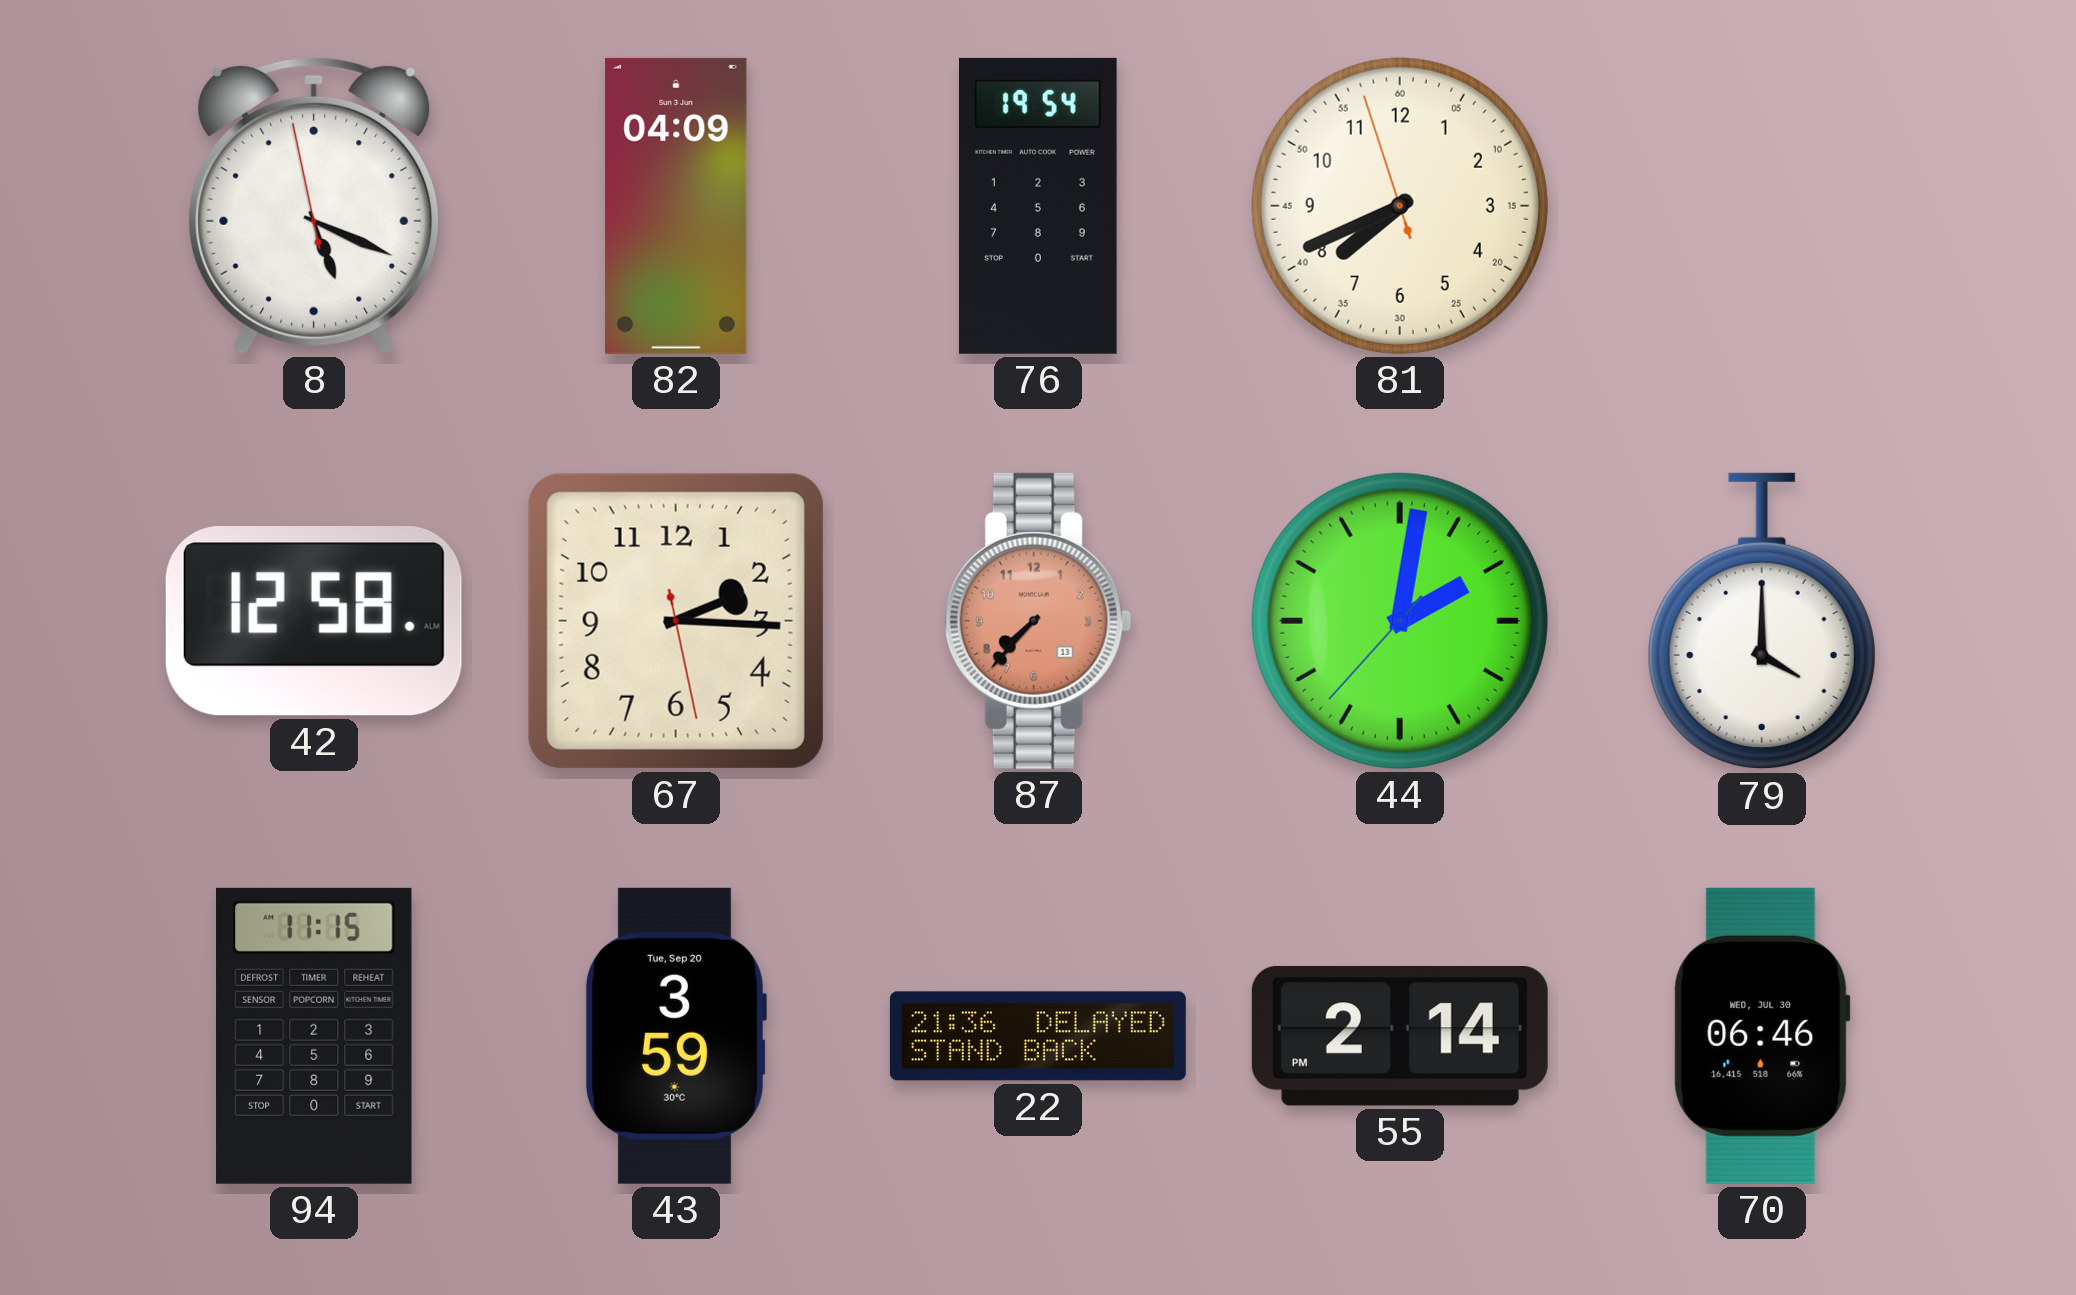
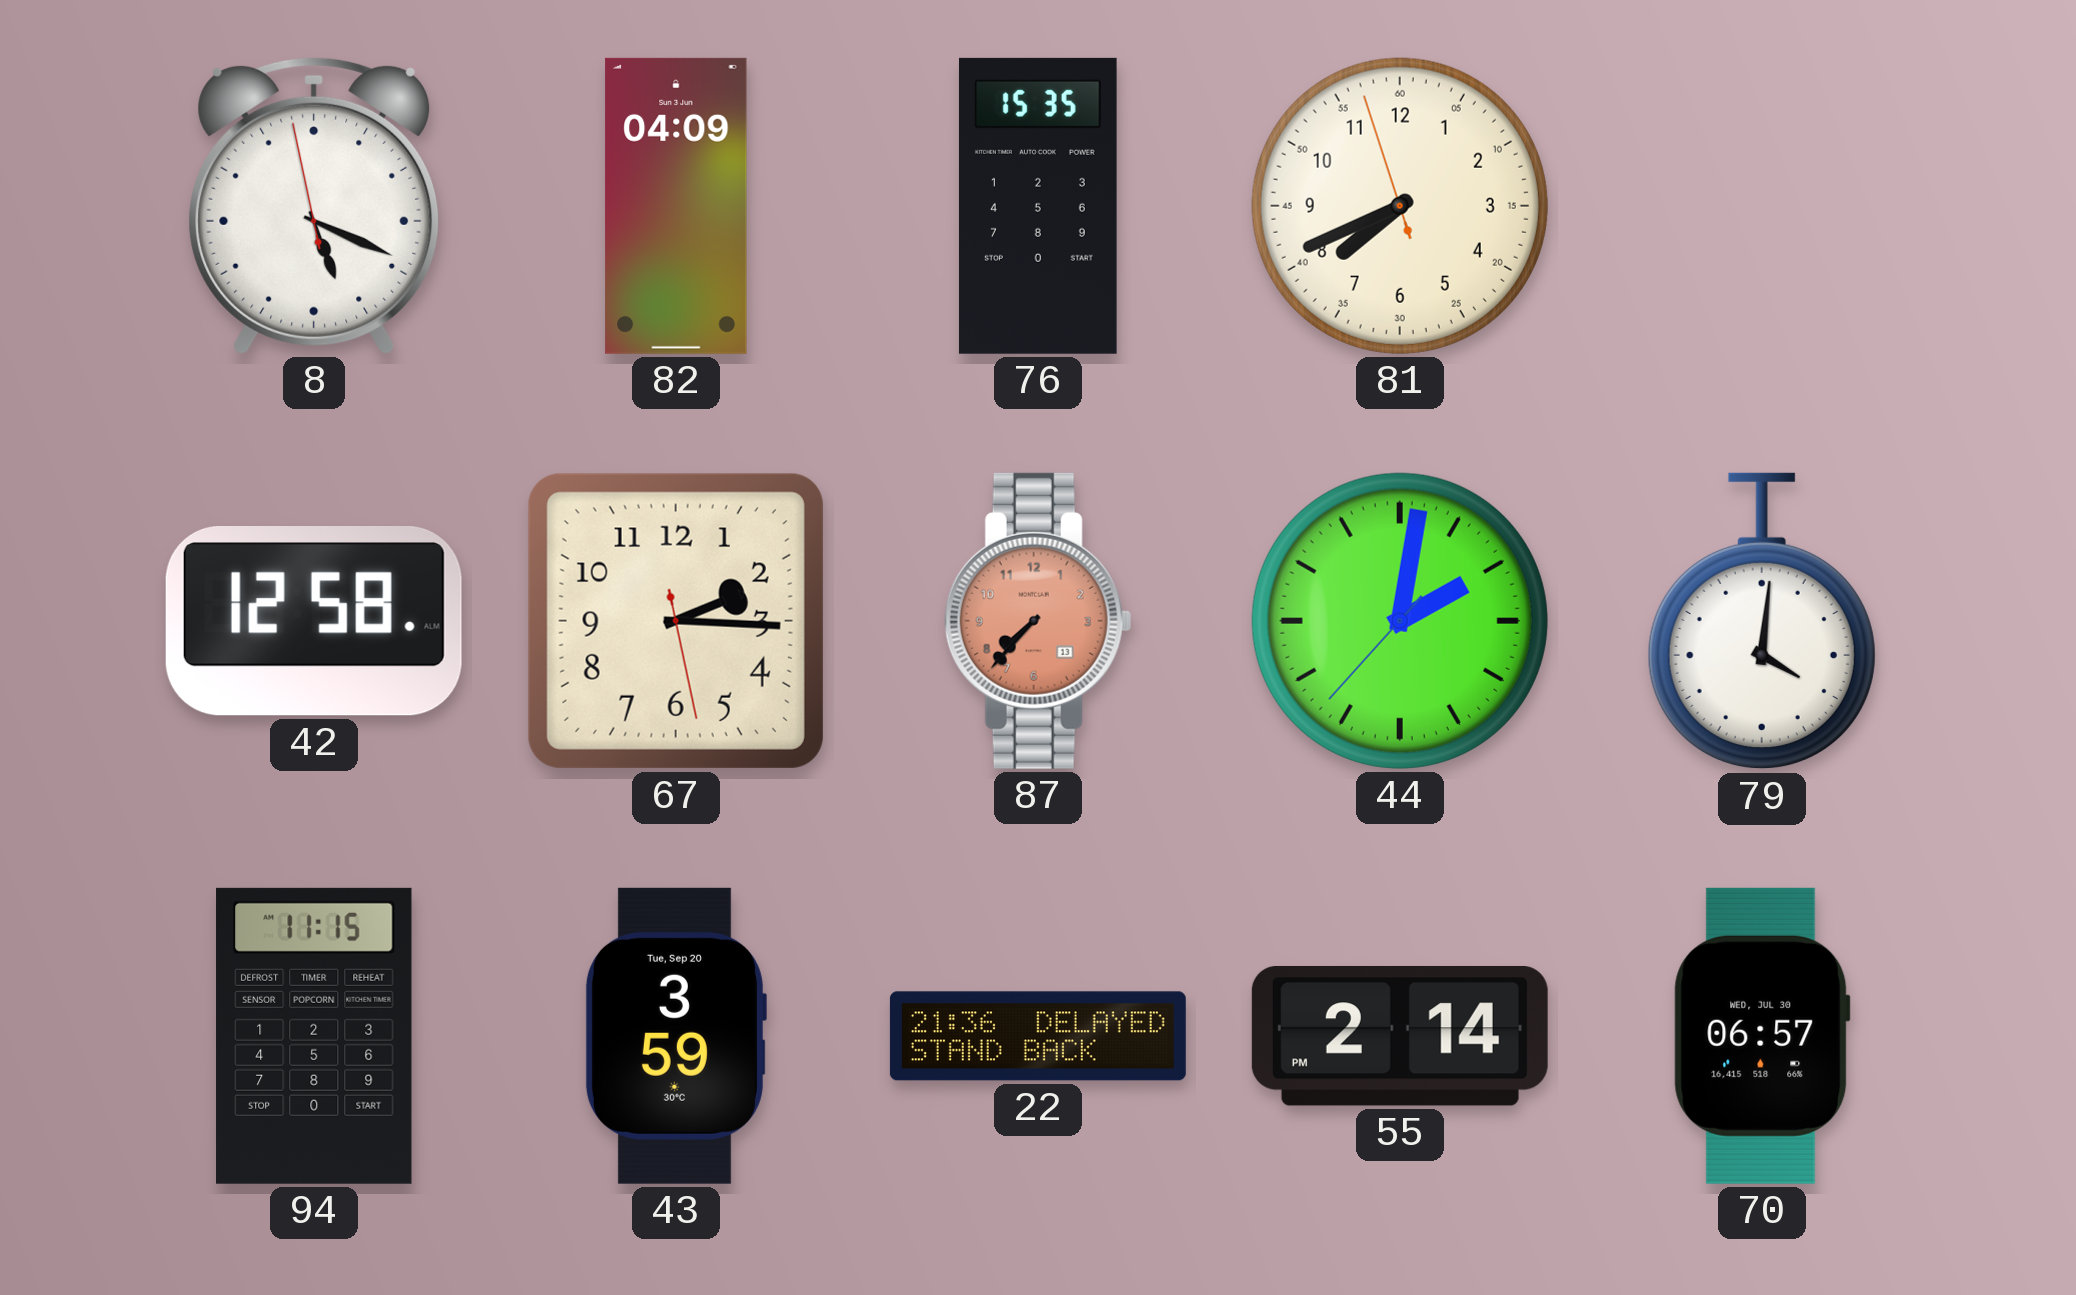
76: 19:54 -> 15:35
79: 4:00 -> 4:01
70: 06:46 -> 06:57
